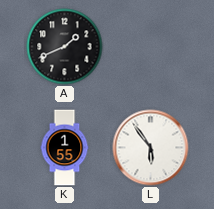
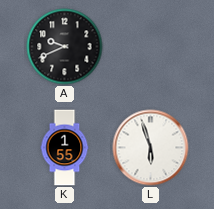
A: 1:41 -> 9:41
L: 5:54 -> 5:57
